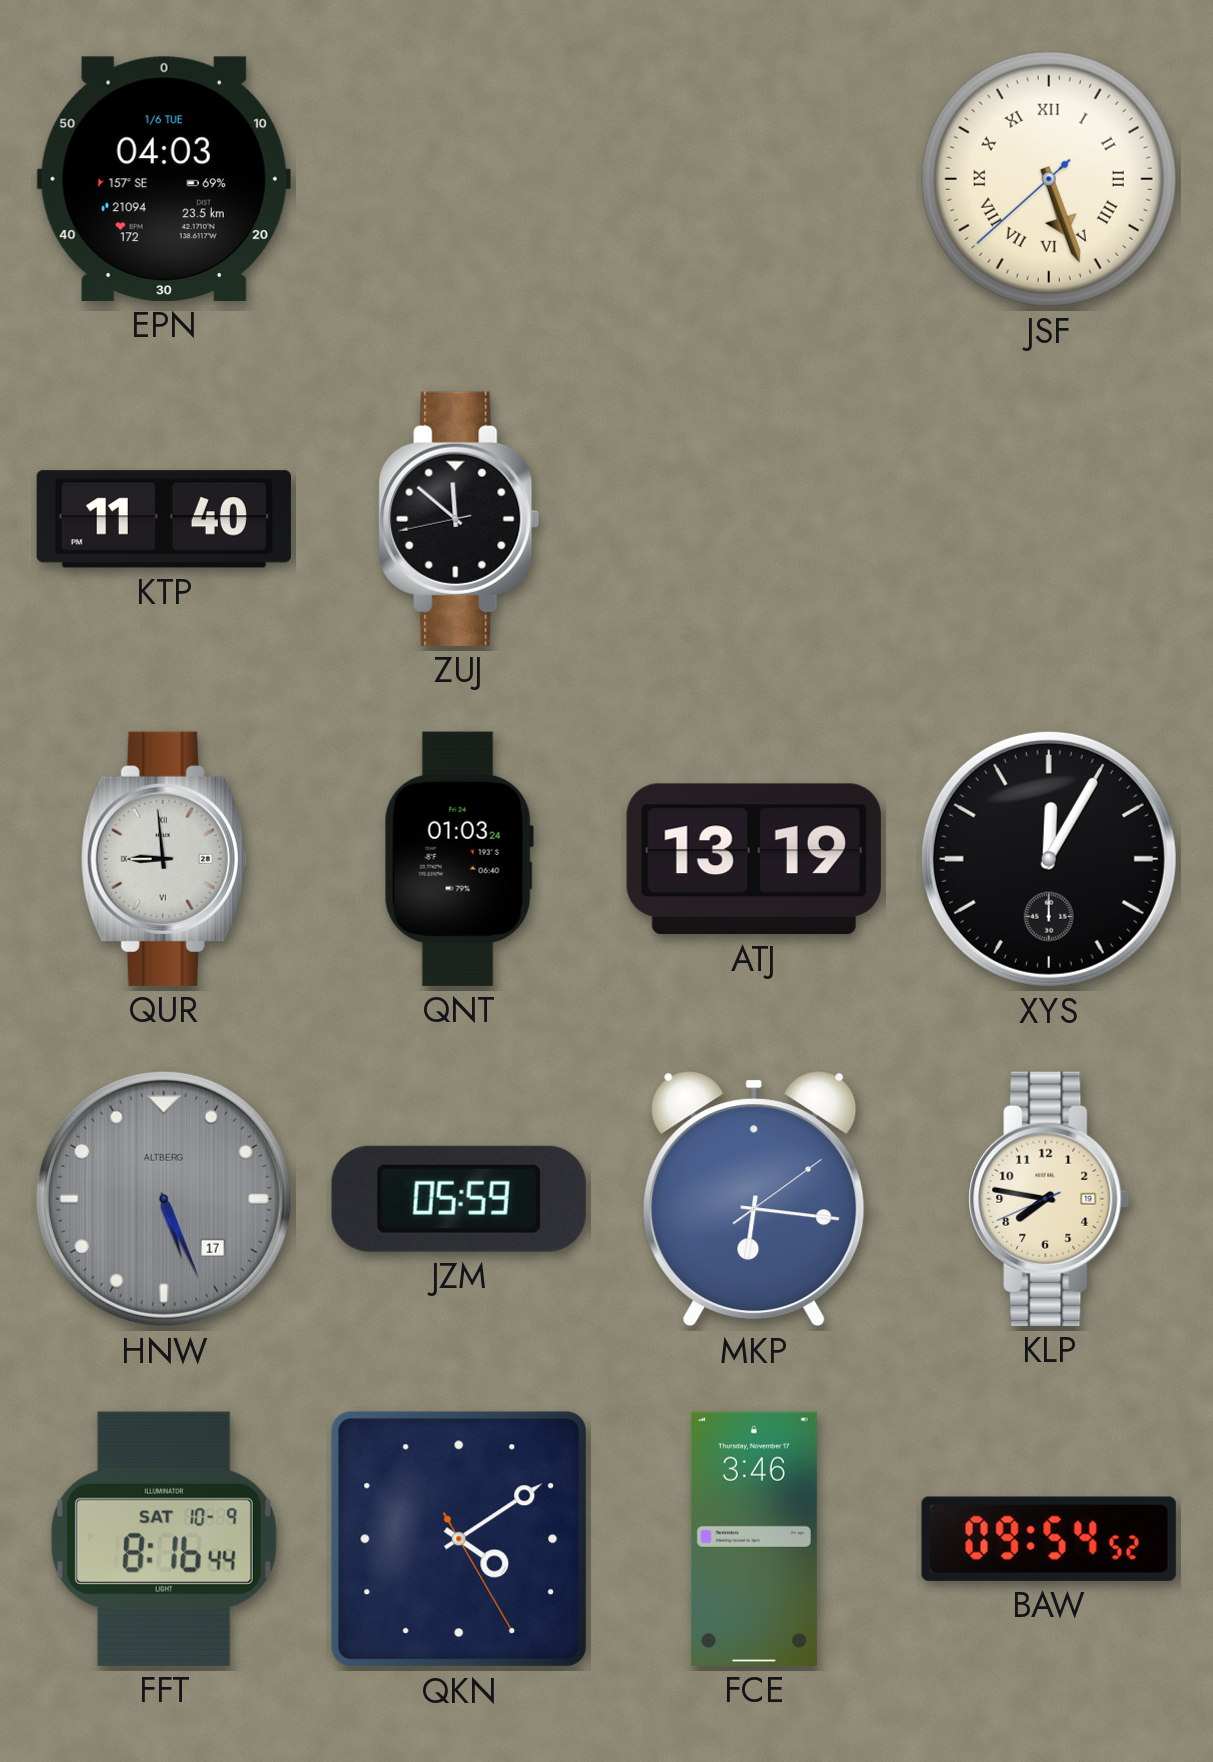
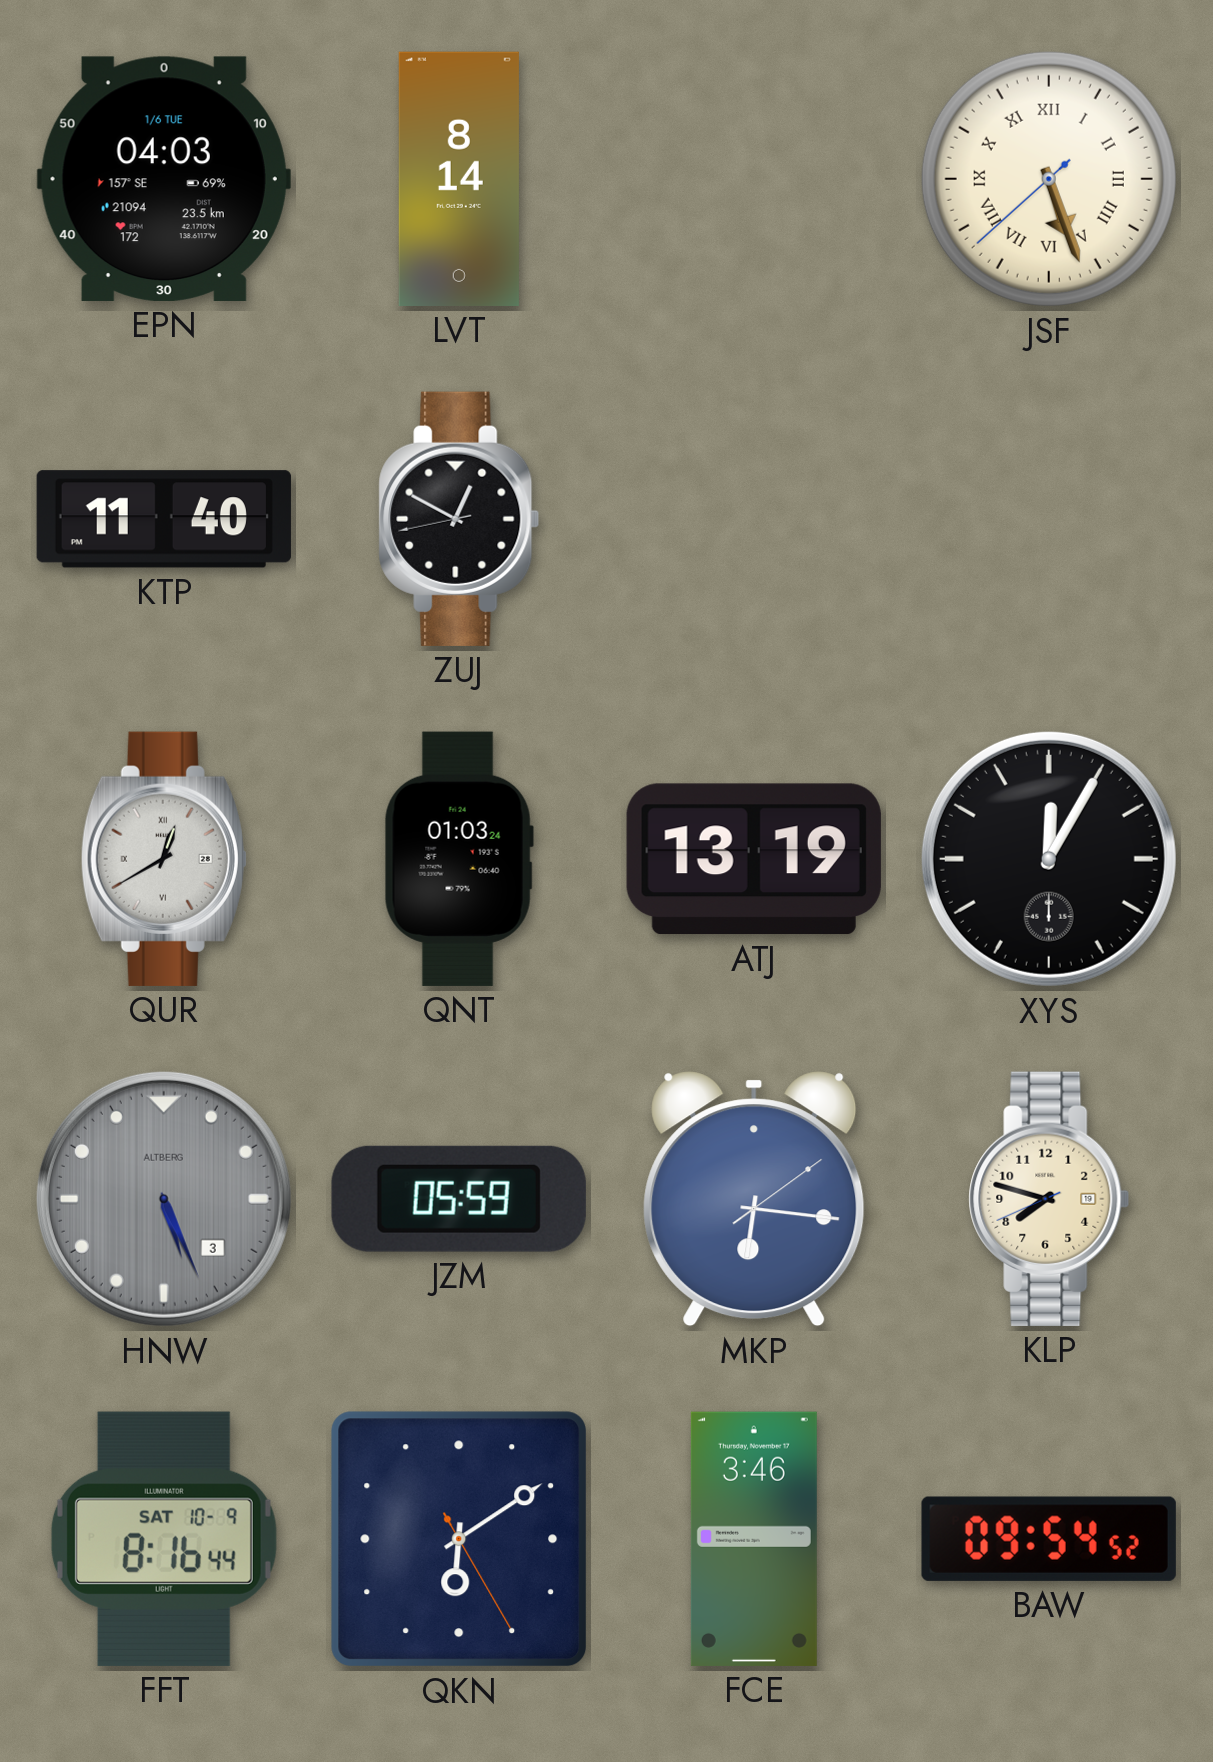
LVT: none -> 8:14
ZUJ: 11:51 -> 12:49
QUR: 8:59 -> 12:40
HNW date: 17 -> 3
KLP: 7:46 -> 7:47
QKN: 4:09 -> 6:09
